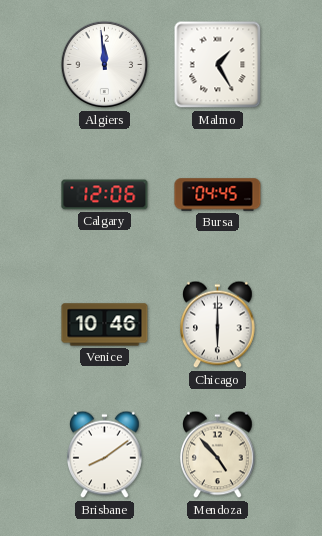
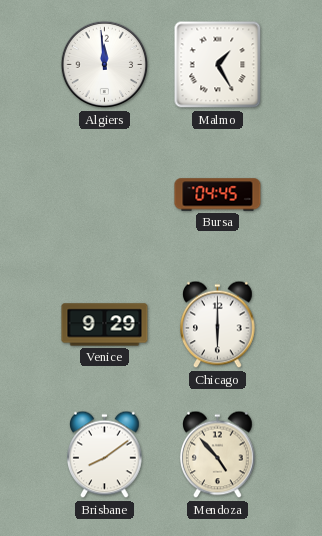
Calgary: 12:06 -> none
Venice: 10:46 -> 9:29
